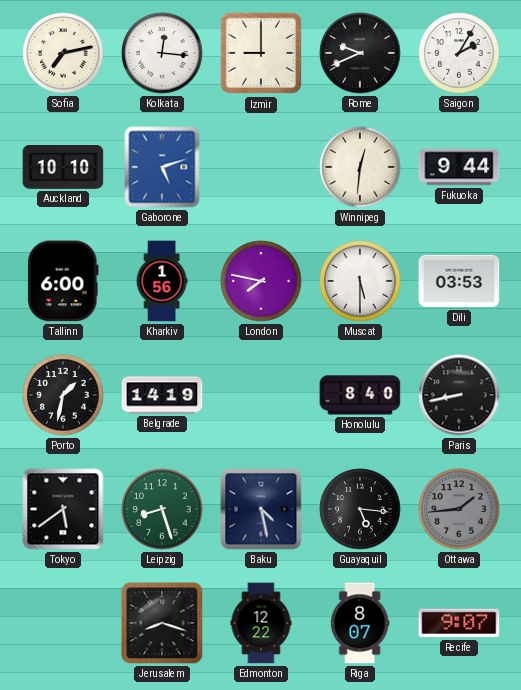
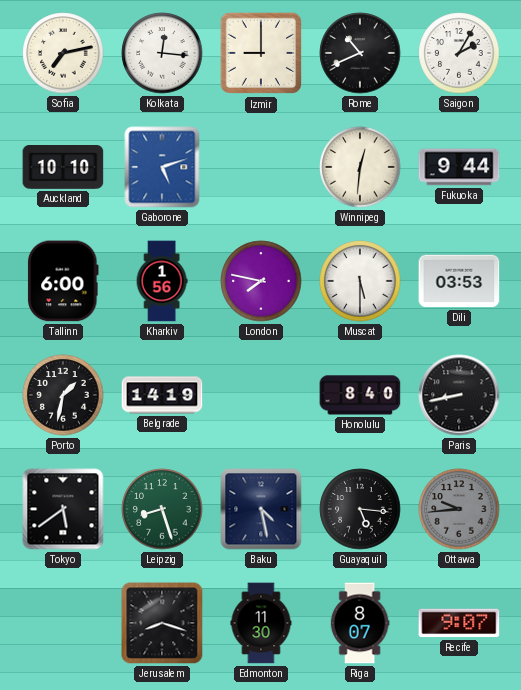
Rome: 9:41 -> 10:41
Ottawa: 1:44 -> 9:44
Edmonton: 12:22 -> 11:30
